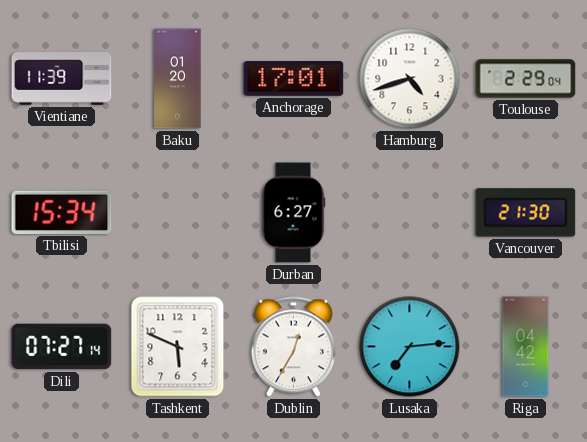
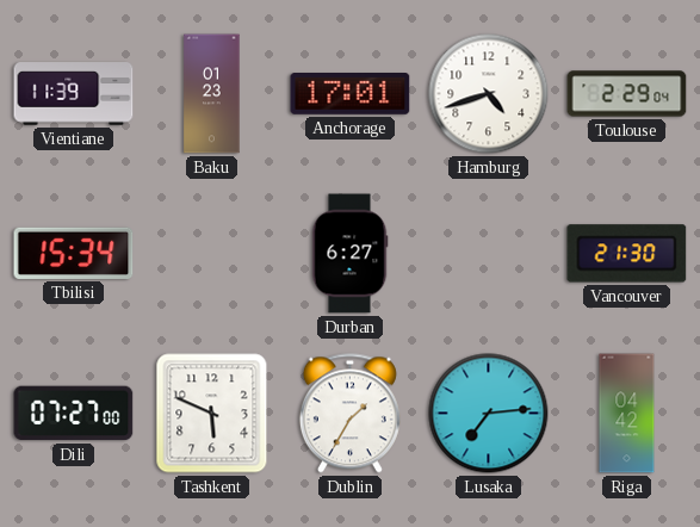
Baku: 01:20 -> 01:23
Dili: 07:27:14 -> 07:27:00
Dublin: 12:35 -> 1:35
